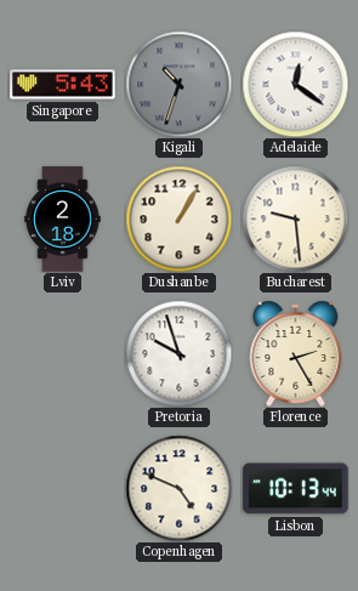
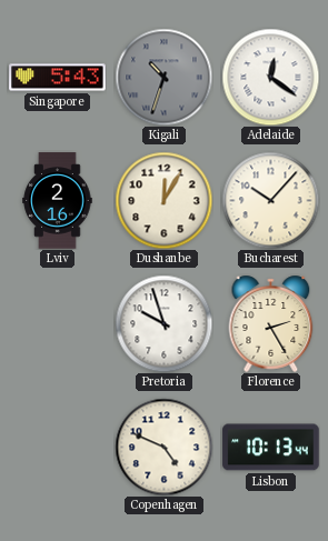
Lviv: 2:18 -> 2:16
Dushanbe: 1:05 -> 12:05
Bucharest: 9:29 -> 10:07
